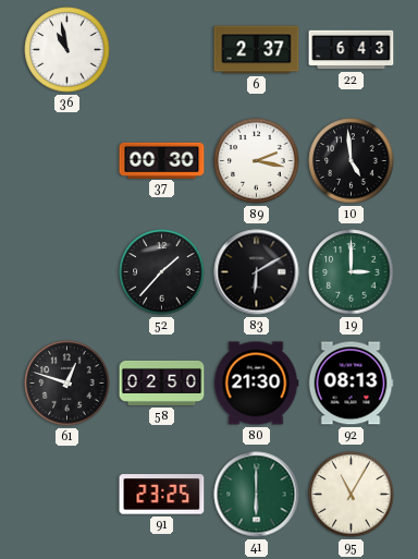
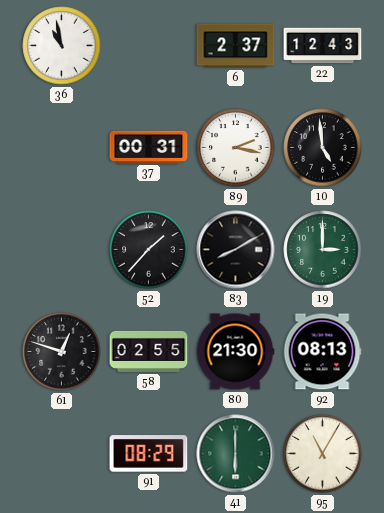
22: 6:43 -> 12:43
37: 00:30 -> 00:31
83: 6:10 -> 8:10
58: 02:50 -> 02:55
91: 23:25 -> 08:29
